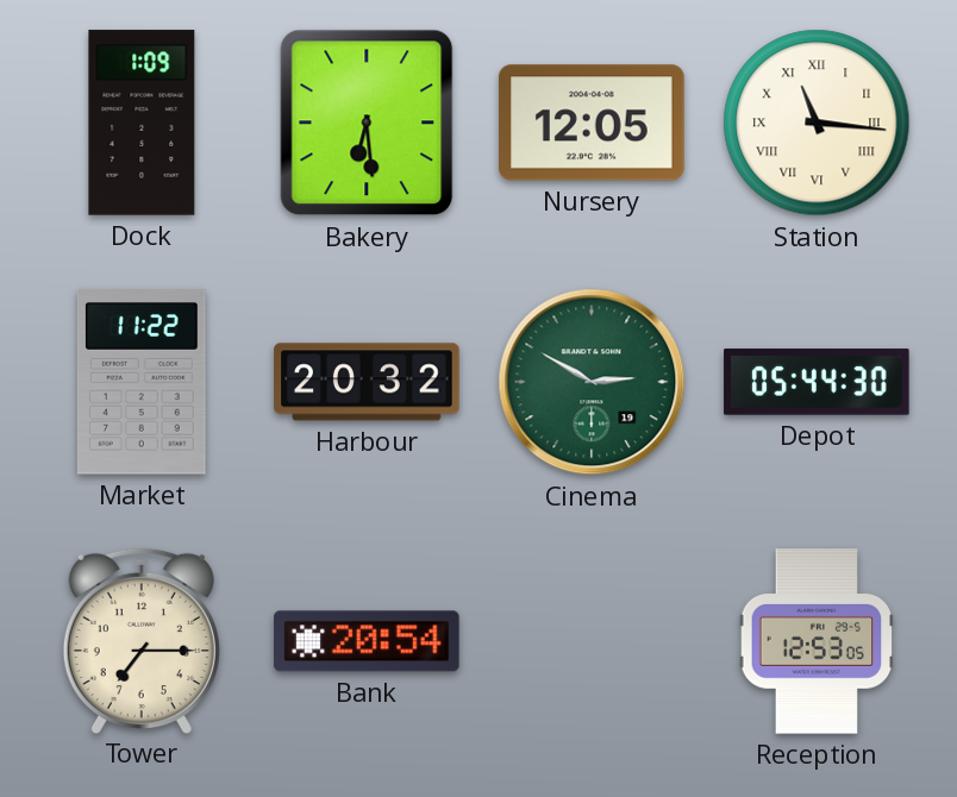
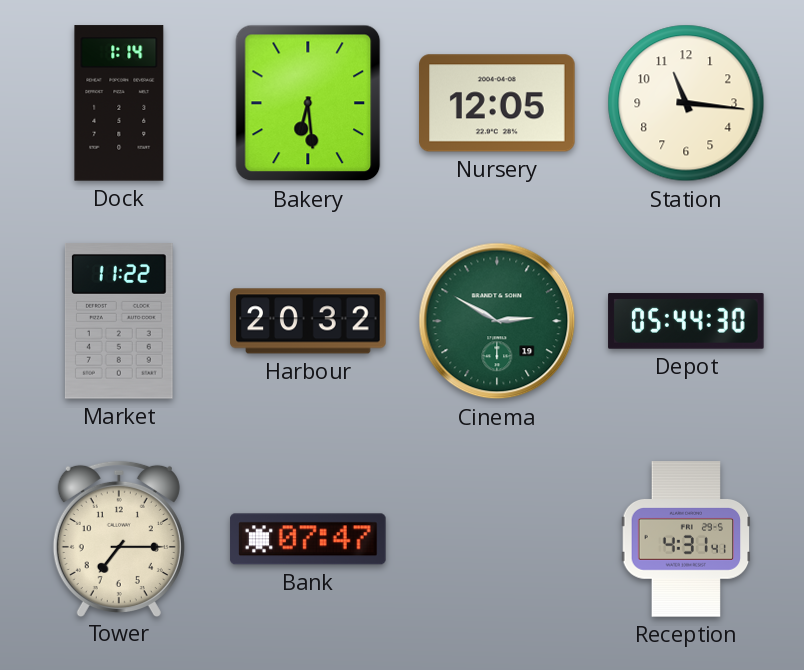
Dock: 1:09 -> 1:14
Station numerals: Roman -> Arabic
Bank: 20:54 -> 07:47
Reception: 12:53 -> 4:31
